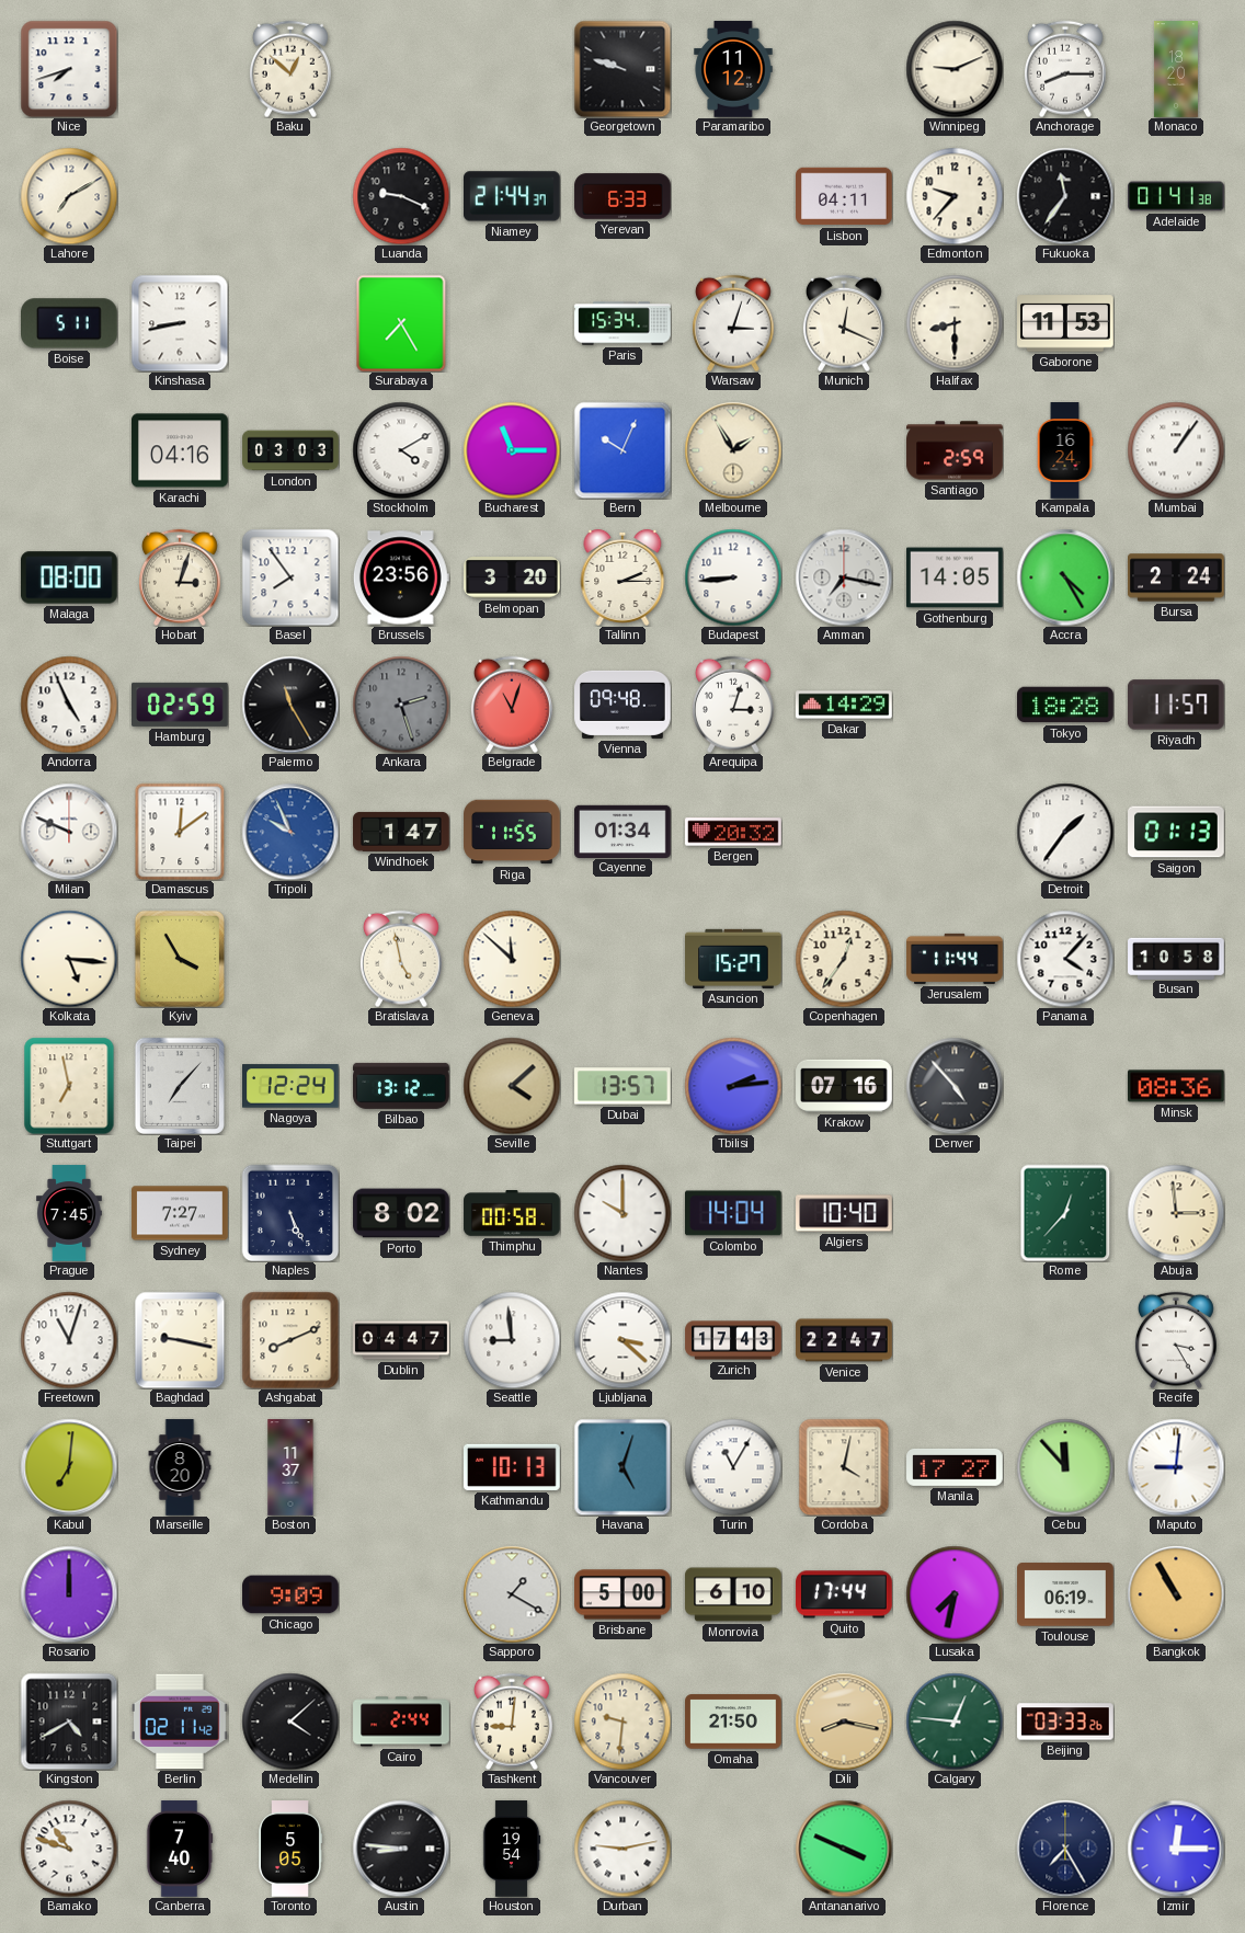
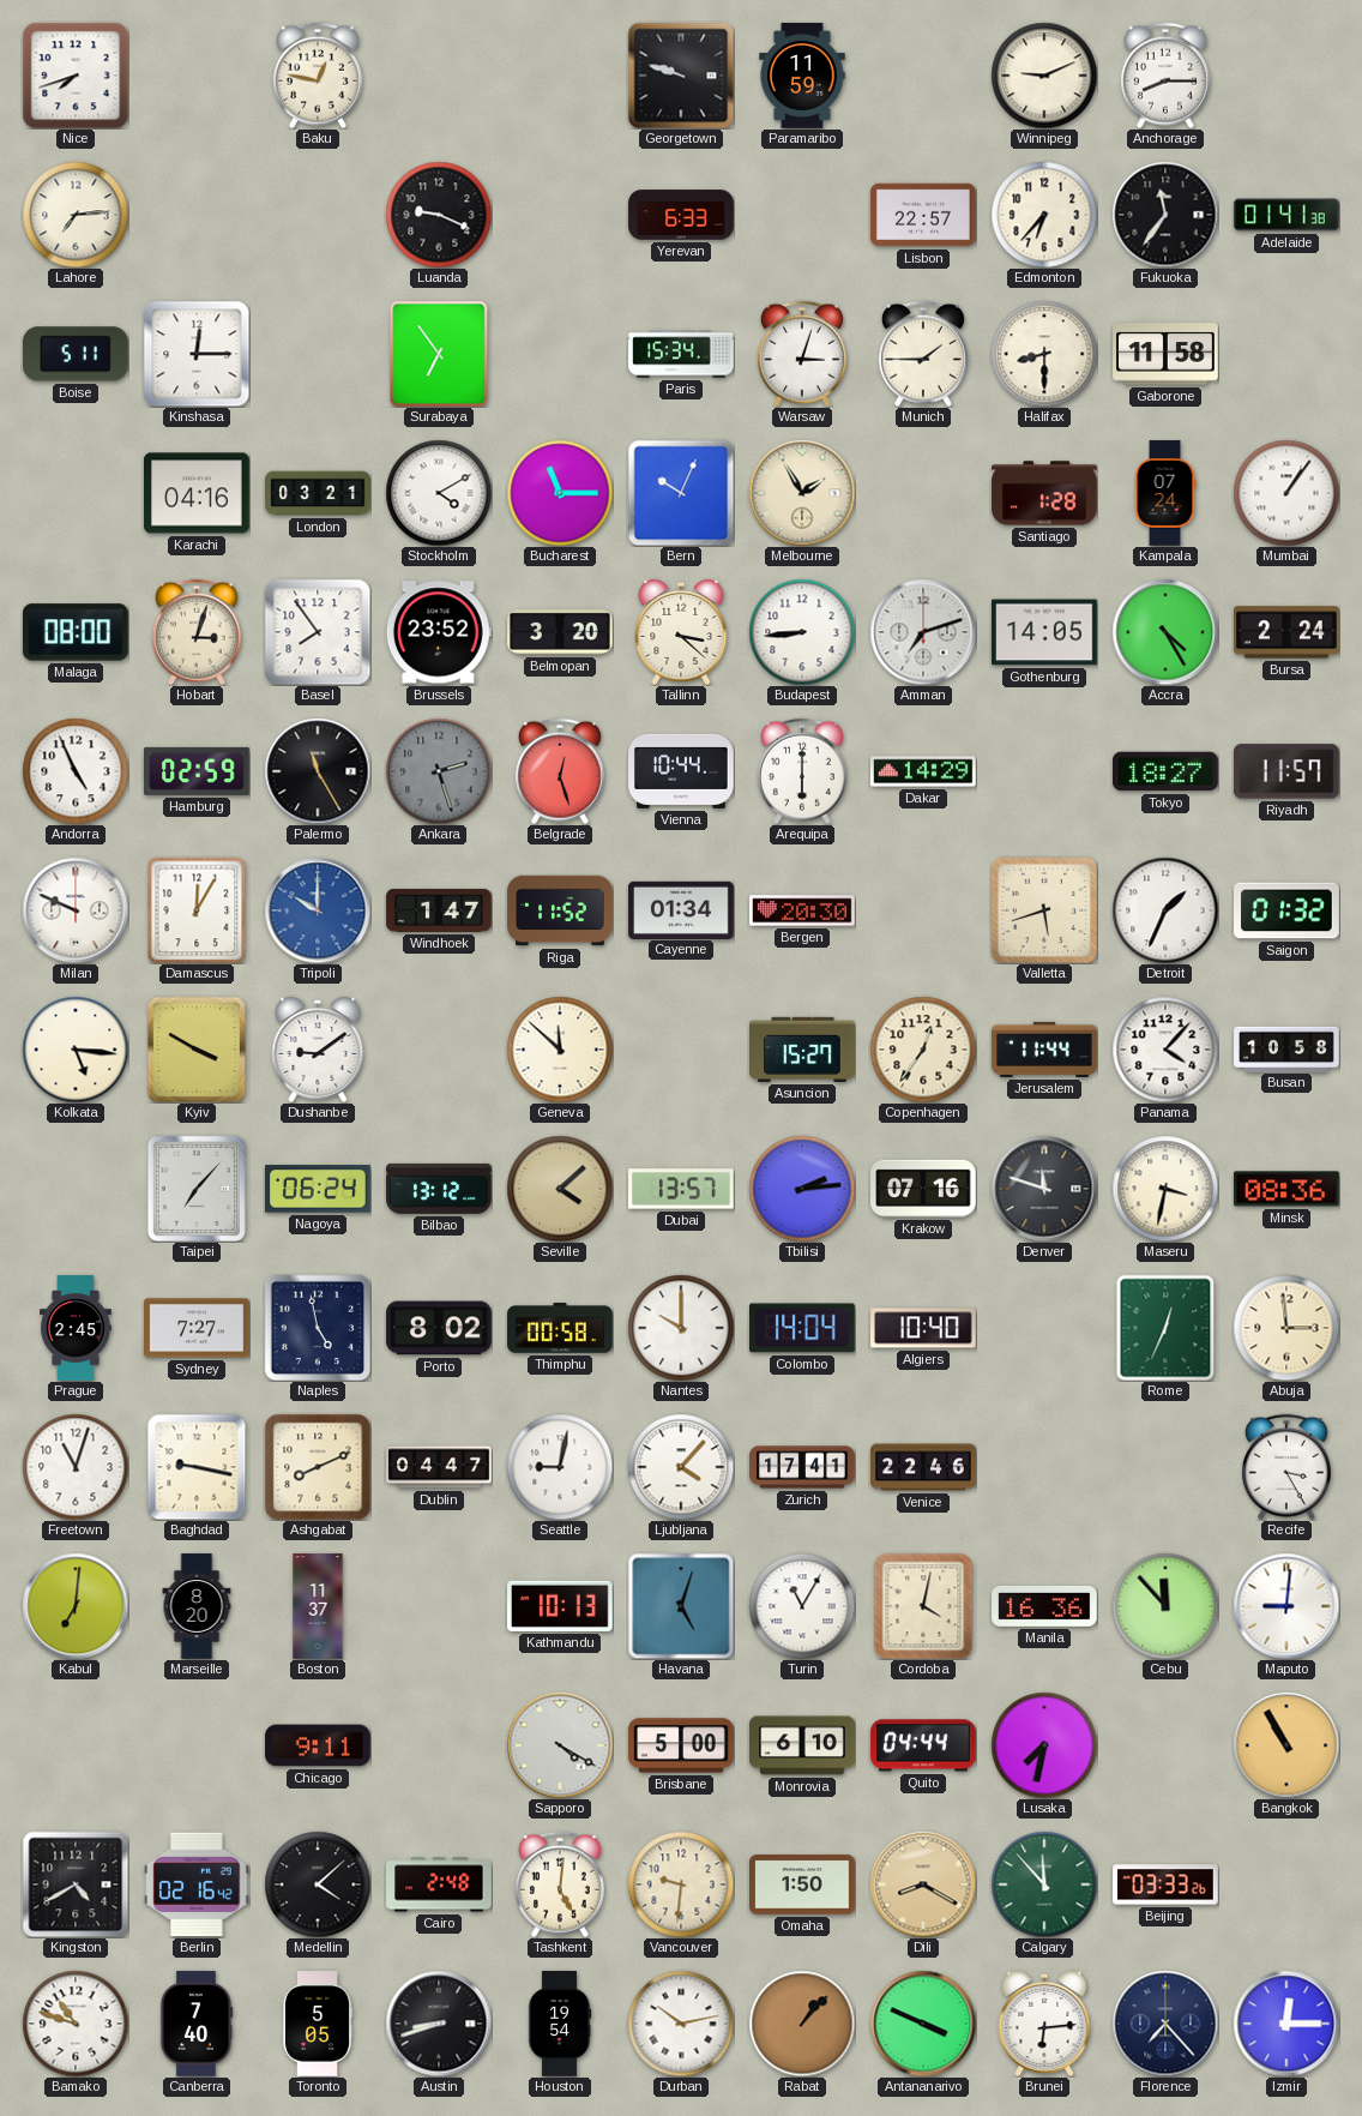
Baku: 12:52 -> 12:47
Paramaribo: 11:12 -> 11:59
Monaco: 18:20 -> none
Lahore: 7:10 -> 7:14
Niamey: 21:44 -> none
Lisbon: 04:11 -> 22:57
Edmonton: 9:37 -> 6:37
Kinshasa: 8:43 -> 12:15
Surabaya: 7:25 -> 6:54
Munich: 12:19 -> 1:45
Gaborone: 11:53 -> 11:58
London: 03:03 -> 03:21
Santiago: 2:59 -> 1:28
Kampala: 16:24 -> 07:24
Brussels: 23:56 -> 23:52
Tallinn: 2:15 -> 3:22
Amman: 7:17 -> 7:12
Belgrade: 11:03 -> 12:27
Vienna: 09:48 -> 10:44
Arequipa: 3:03 -> 6:00
Tokyo: 18:28 -> 18:27
Damascus: 12:09 -> 12:05
Tripoli: 9:56 -> 10:00
Riga: 11:55 -> 11:52
Bergen: 20:32 -> 20:30
Valletta: none -> 5:42
Detroit: 1:36 -> 1:34
Saigon: 01:13 -> 01:32
Kyiv: 3:55 -> 3:50
Dushanbe: none -> 9:09
Bratislava: 4:58 -> none
Stuttgart: 6:58 -> none
Nagoya: 12:24 -> 06:24
Denver: 4:53 -> 11:48
Maseru: none -> 3:32
Prague: 7:45 -> 2:45
Naples: 5:26 -> 4:58
Rome: 12:37 -> 12:34
Seattle: 8:59 -> 9:02
Ljubljana: 3:22 -> 4:07
Zurich: 17:43 -> 17:41
Venice: 22:47 -> 22:46
Manila: 17:27 -> 16:36
Rosario: 12:00 -> none
Chicago: 9:09 -> 9:11
Sapporo: 1:20 -> 4:20
Quito: 17:44 -> 04:44
Toulouse: 06:19 -> none
Berlin: 02:11 -> 02:16
Cairo: 2:44 -> 2:48
Tashkent: 9:01 -> 5:01
Omaha: 21:50 -> 1:50
Dili: 8:17 -> 8:20
Calgary: 12:46 -> 11:53
Austin: 8:46 -> 8:42
Durban: 9:13 -> 10:13
Rabat: none -> 1:07
Brunei: none -> 6:14
Florence: 7:25 -> 7:23
